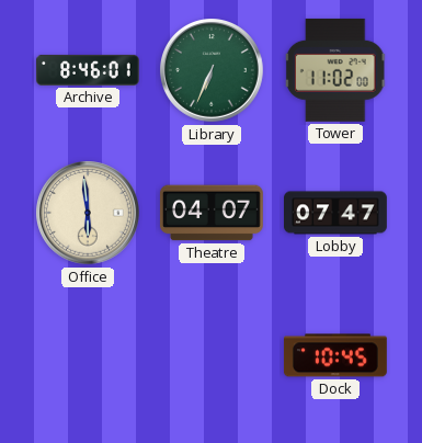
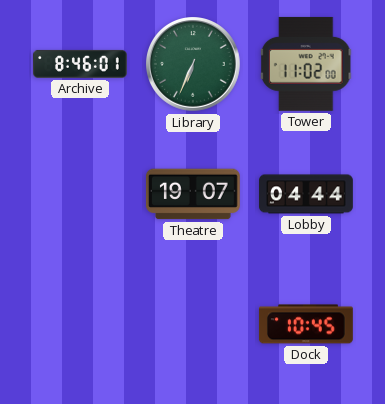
Office: 5:59 -> none
Theatre: 04:07 -> 19:07
Lobby: 07:47 -> 04:44
